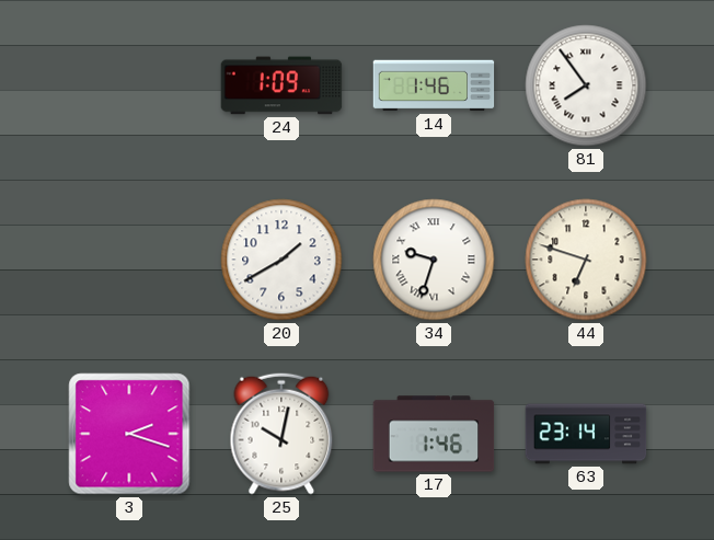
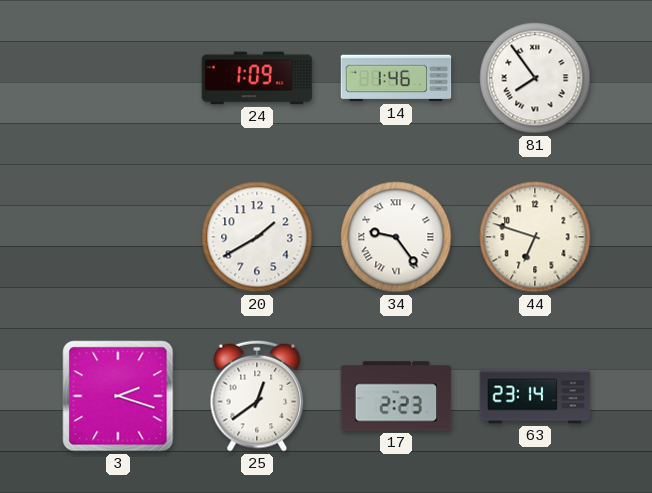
34: 9:33 -> 9:24
25: 10:02 -> 12:39
17: 1:46 -> 2:23
